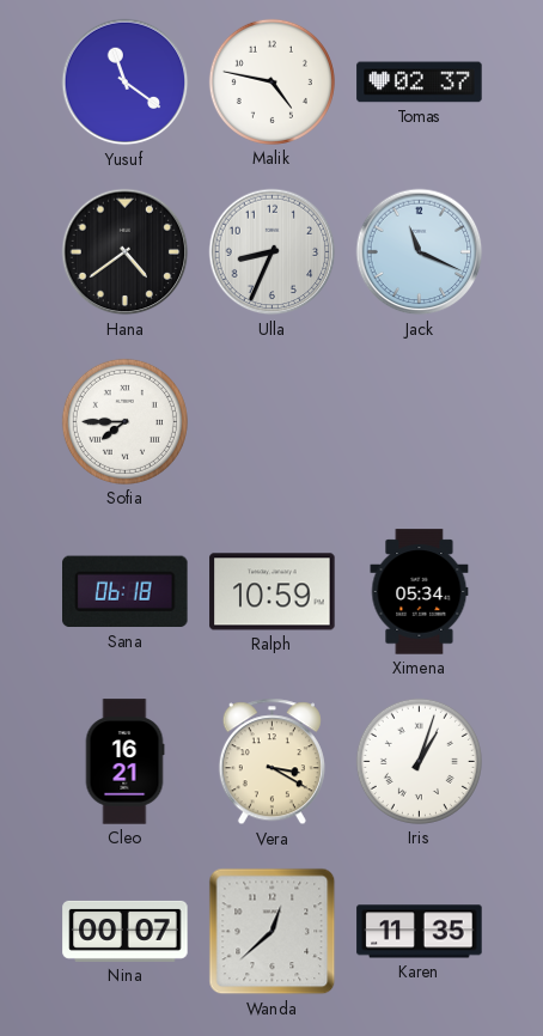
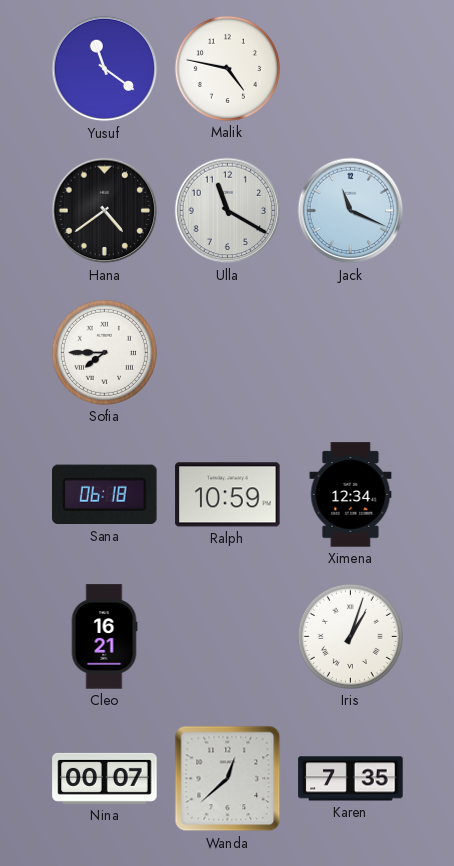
Tomas: 02:37 -> none
Ulla: 8:34 -> 11:20
Ximena: 05:34 -> 12:34
Vera: 3:20 -> none
Karen: 11:35 -> 7:35
